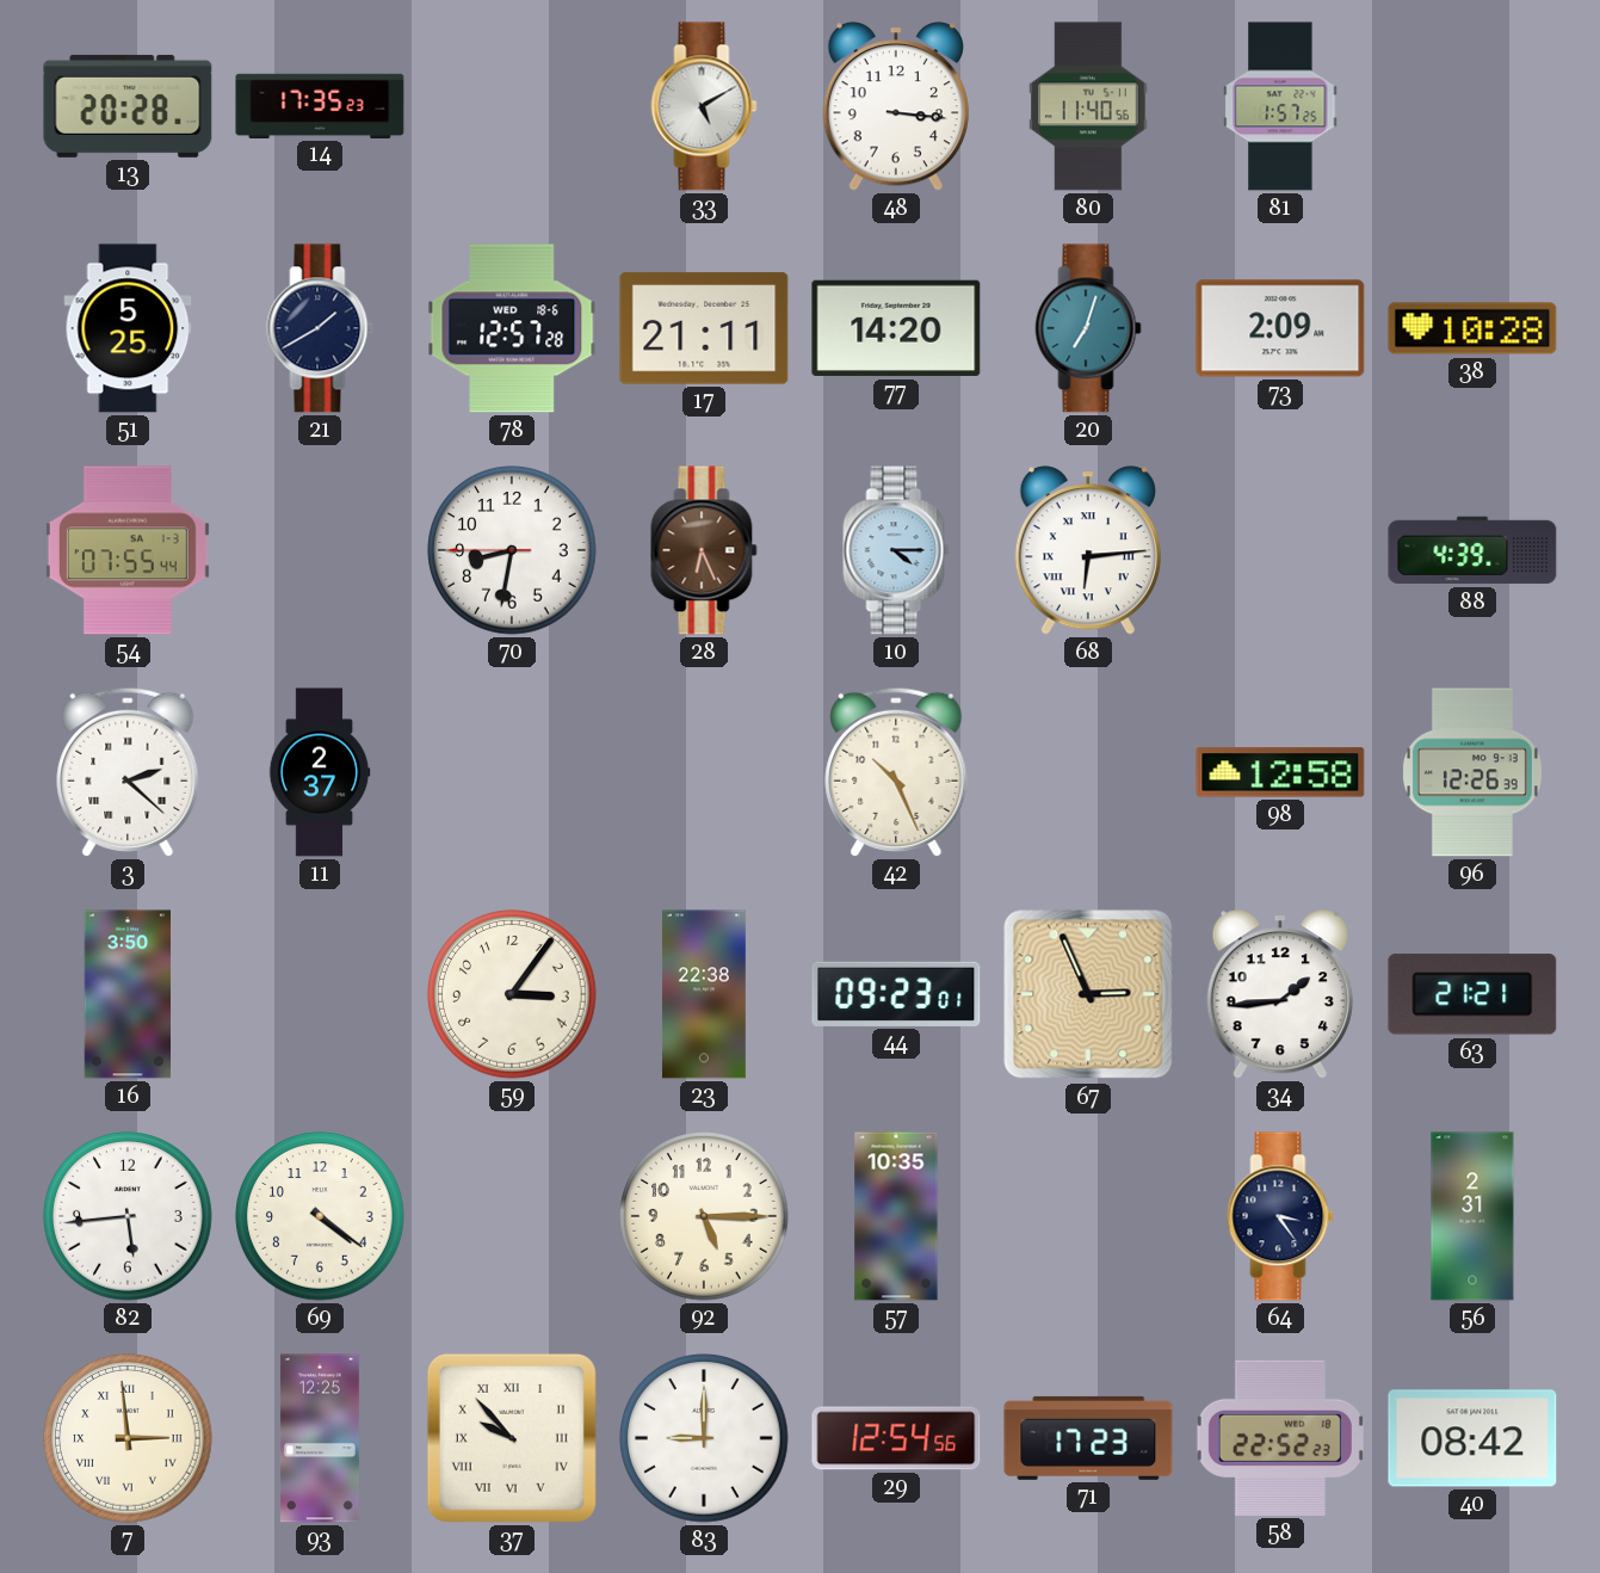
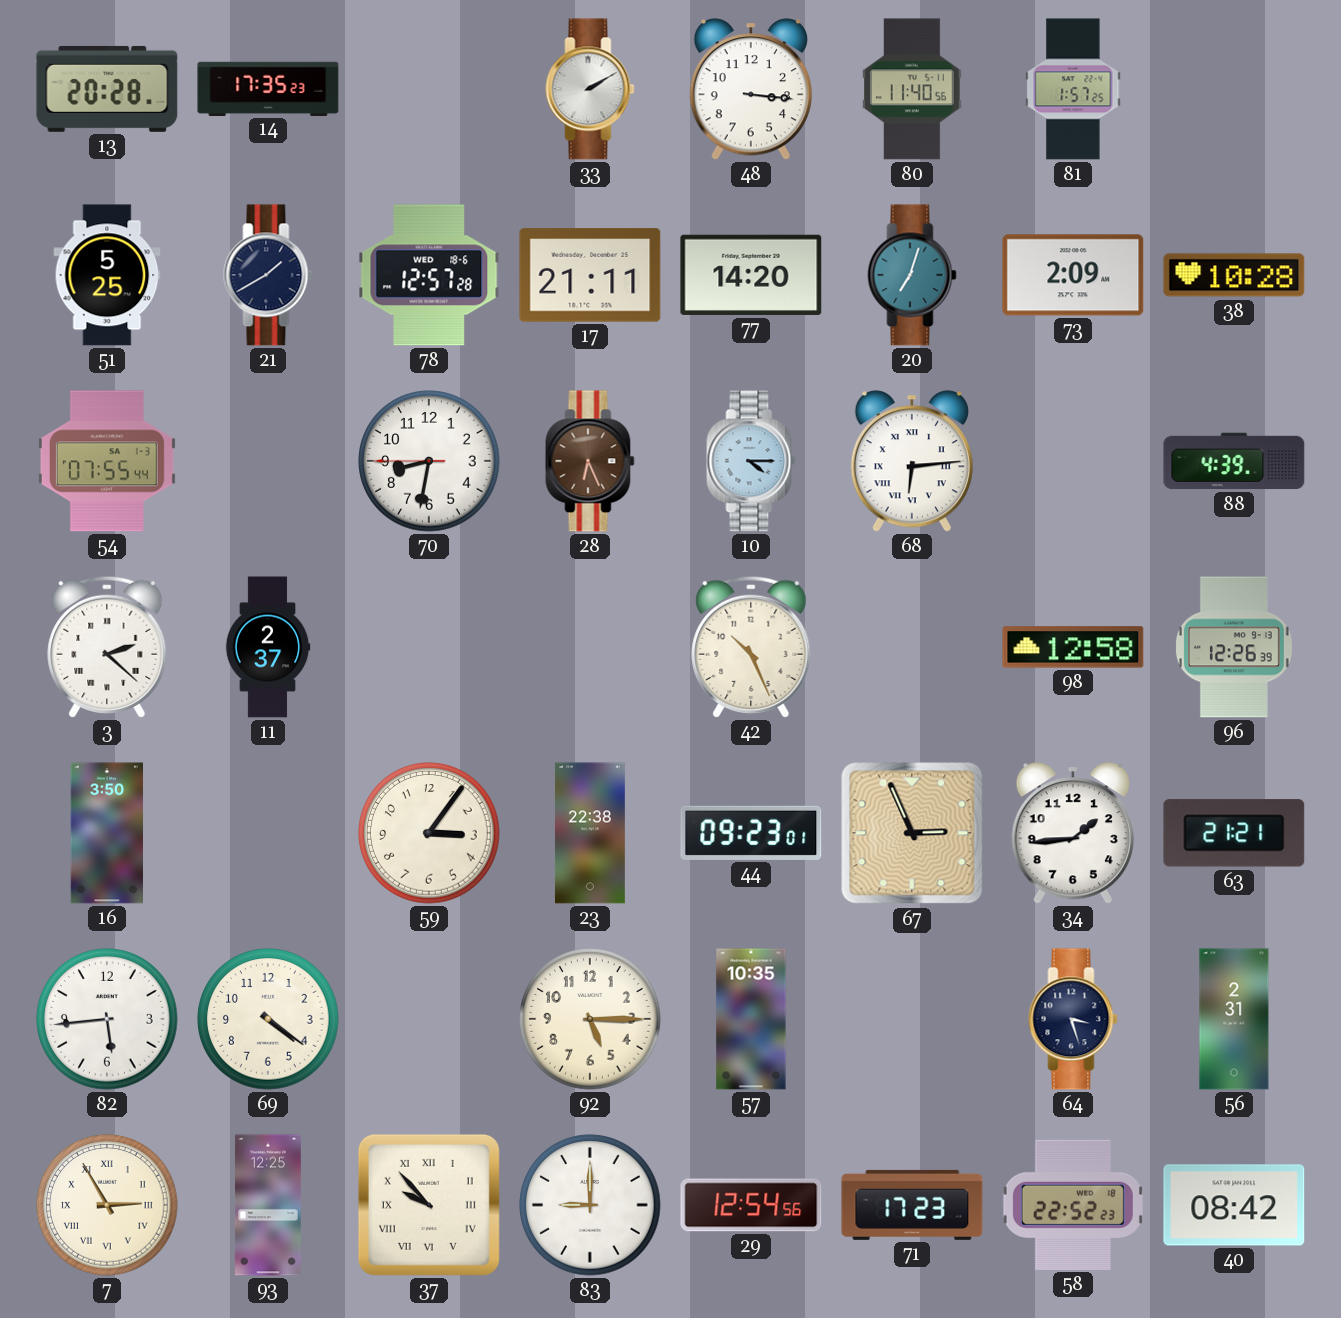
33: 5:10 -> 2:10
64: 3:24 -> 3:27
7: 2:59 -> 2:55
